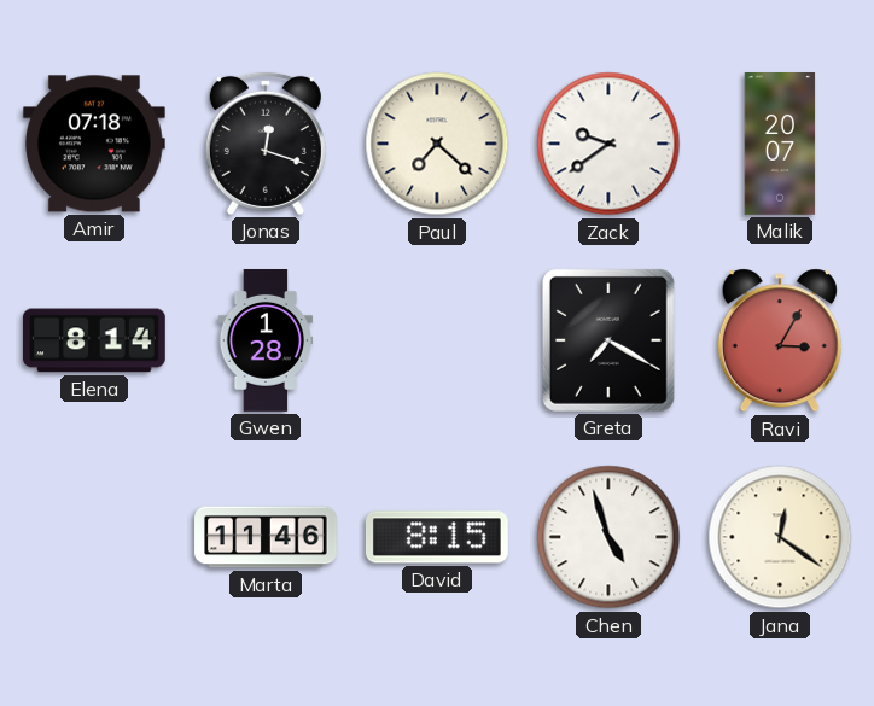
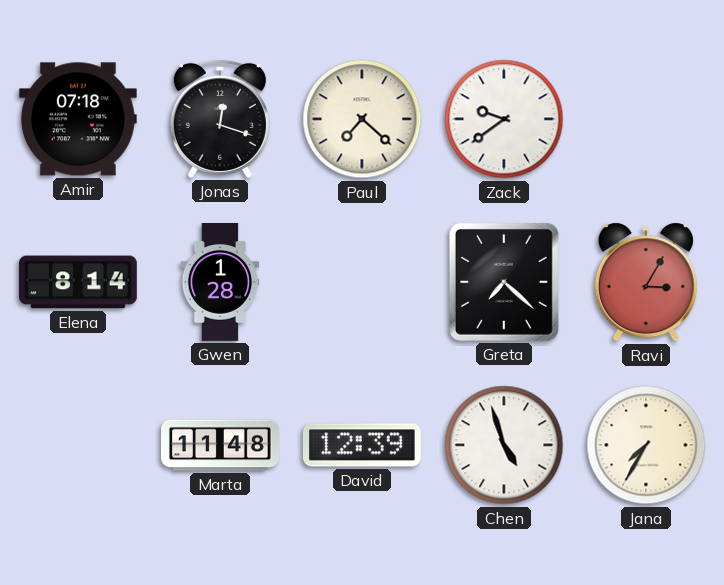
Malik: 20:07 -> none
Greta: 7:20 -> 7:22
Marta: 11:46 -> 11:48
David: 8:15 -> 12:39
Jana: 12:21 -> 7:35
